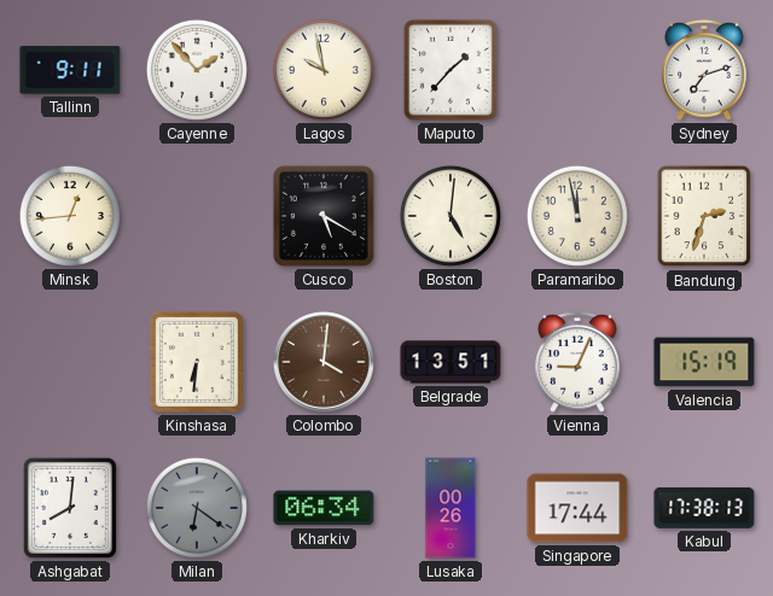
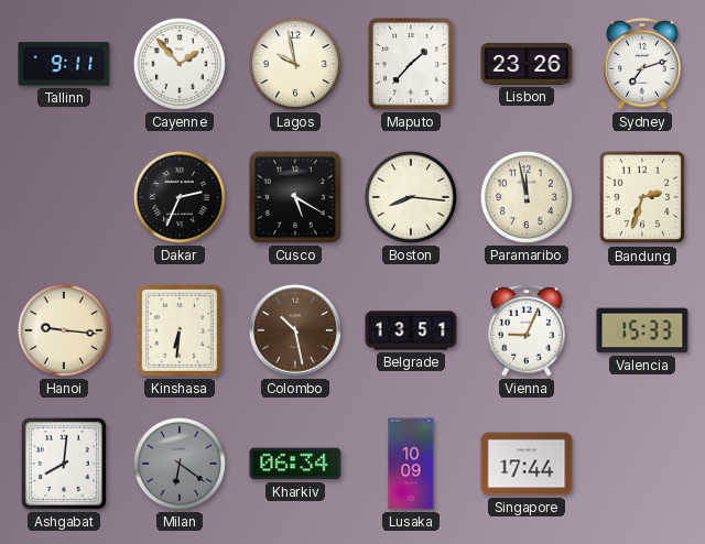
Lisbon: none -> 23:26
Minsk: 12:44 -> none
Dakar: none -> 2:34
Boston: 5:01 -> 8:16
Hanoi: none -> 9:16
Colombo: 4:01 -> 10:28
Valencia: 15:19 -> 15:33
Lusaka: 00:26 -> 10:09
Kabul: 17:38 -> none
